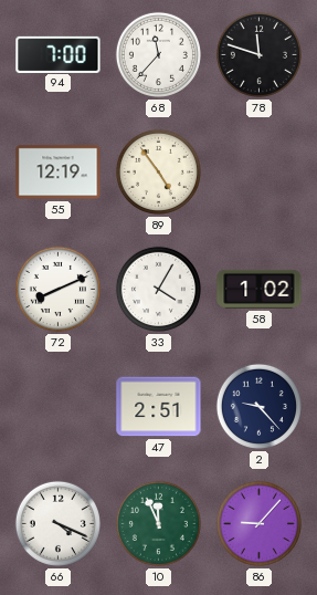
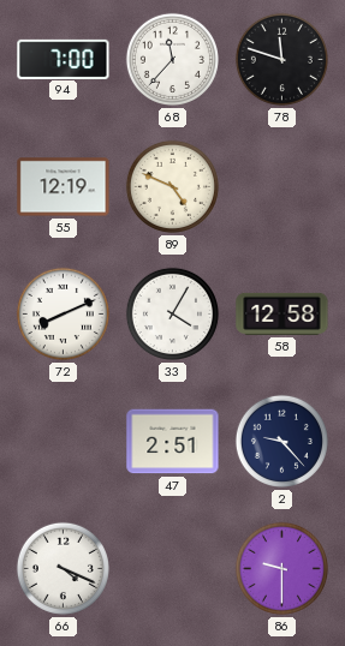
89: 4:54 -> 4:49
58: 1:02 -> 12:58
10: 11:56 -> none
86: 9:07 -> 9:30
